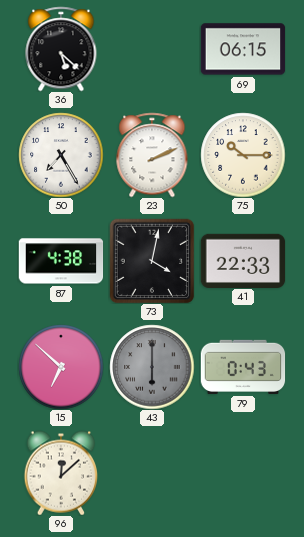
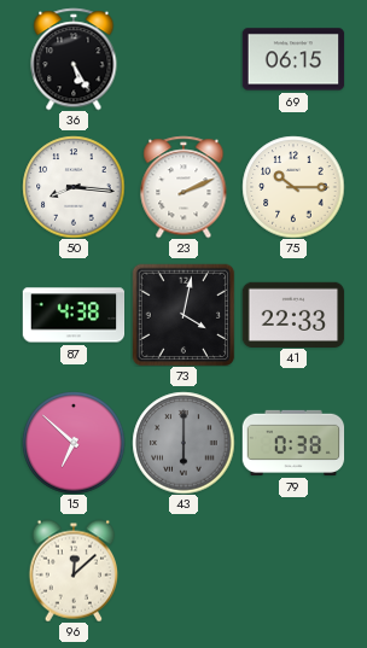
36: 5:22 -> 5:25
50: 7:25 -> 8:16
79: 0:43 -> 0:38
